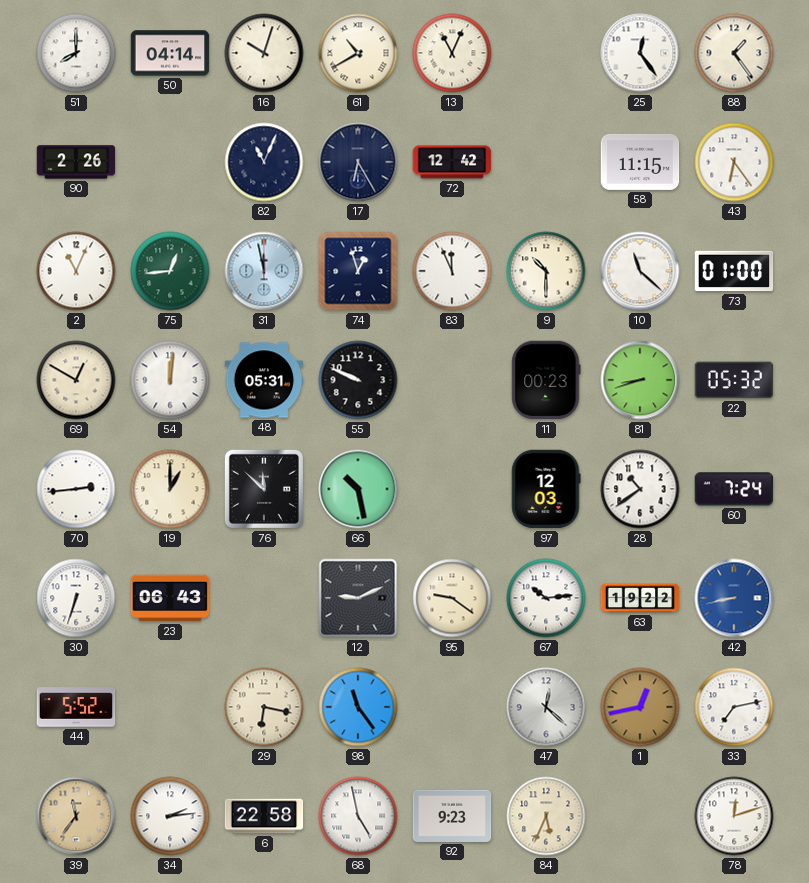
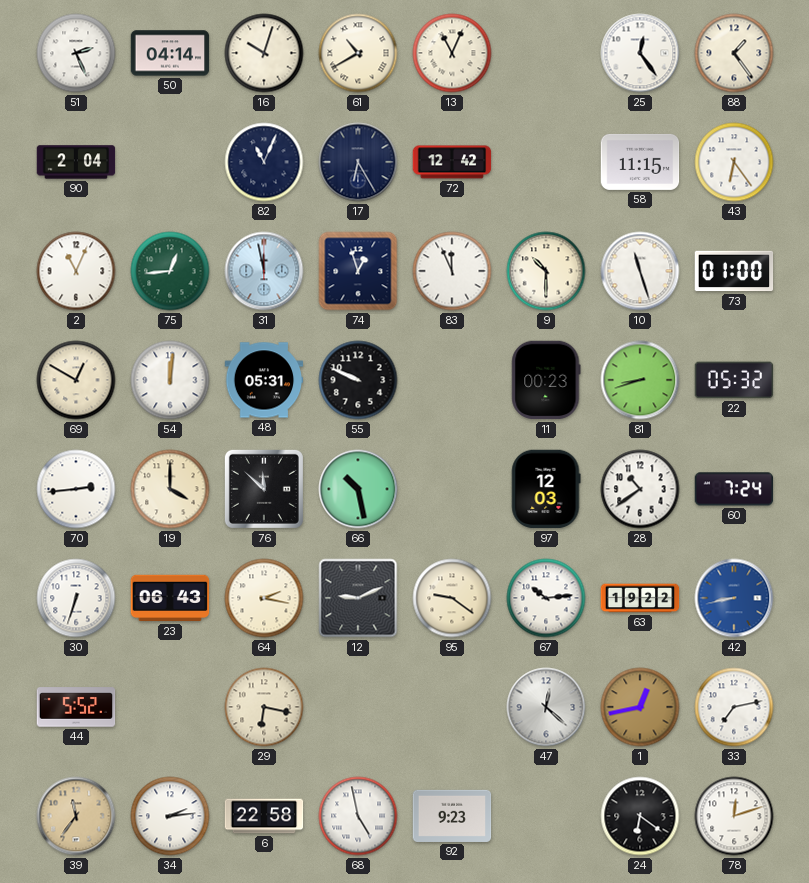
51: 8:00 -> 2:26
90: 2:26 -> 2:04
10: 11:22 -> 11:27
19: 1:00 -> 4:00
64: none -> 2:17
98: 11:24 -> none
84: 5:34 -> none
24: none -> 6:21
